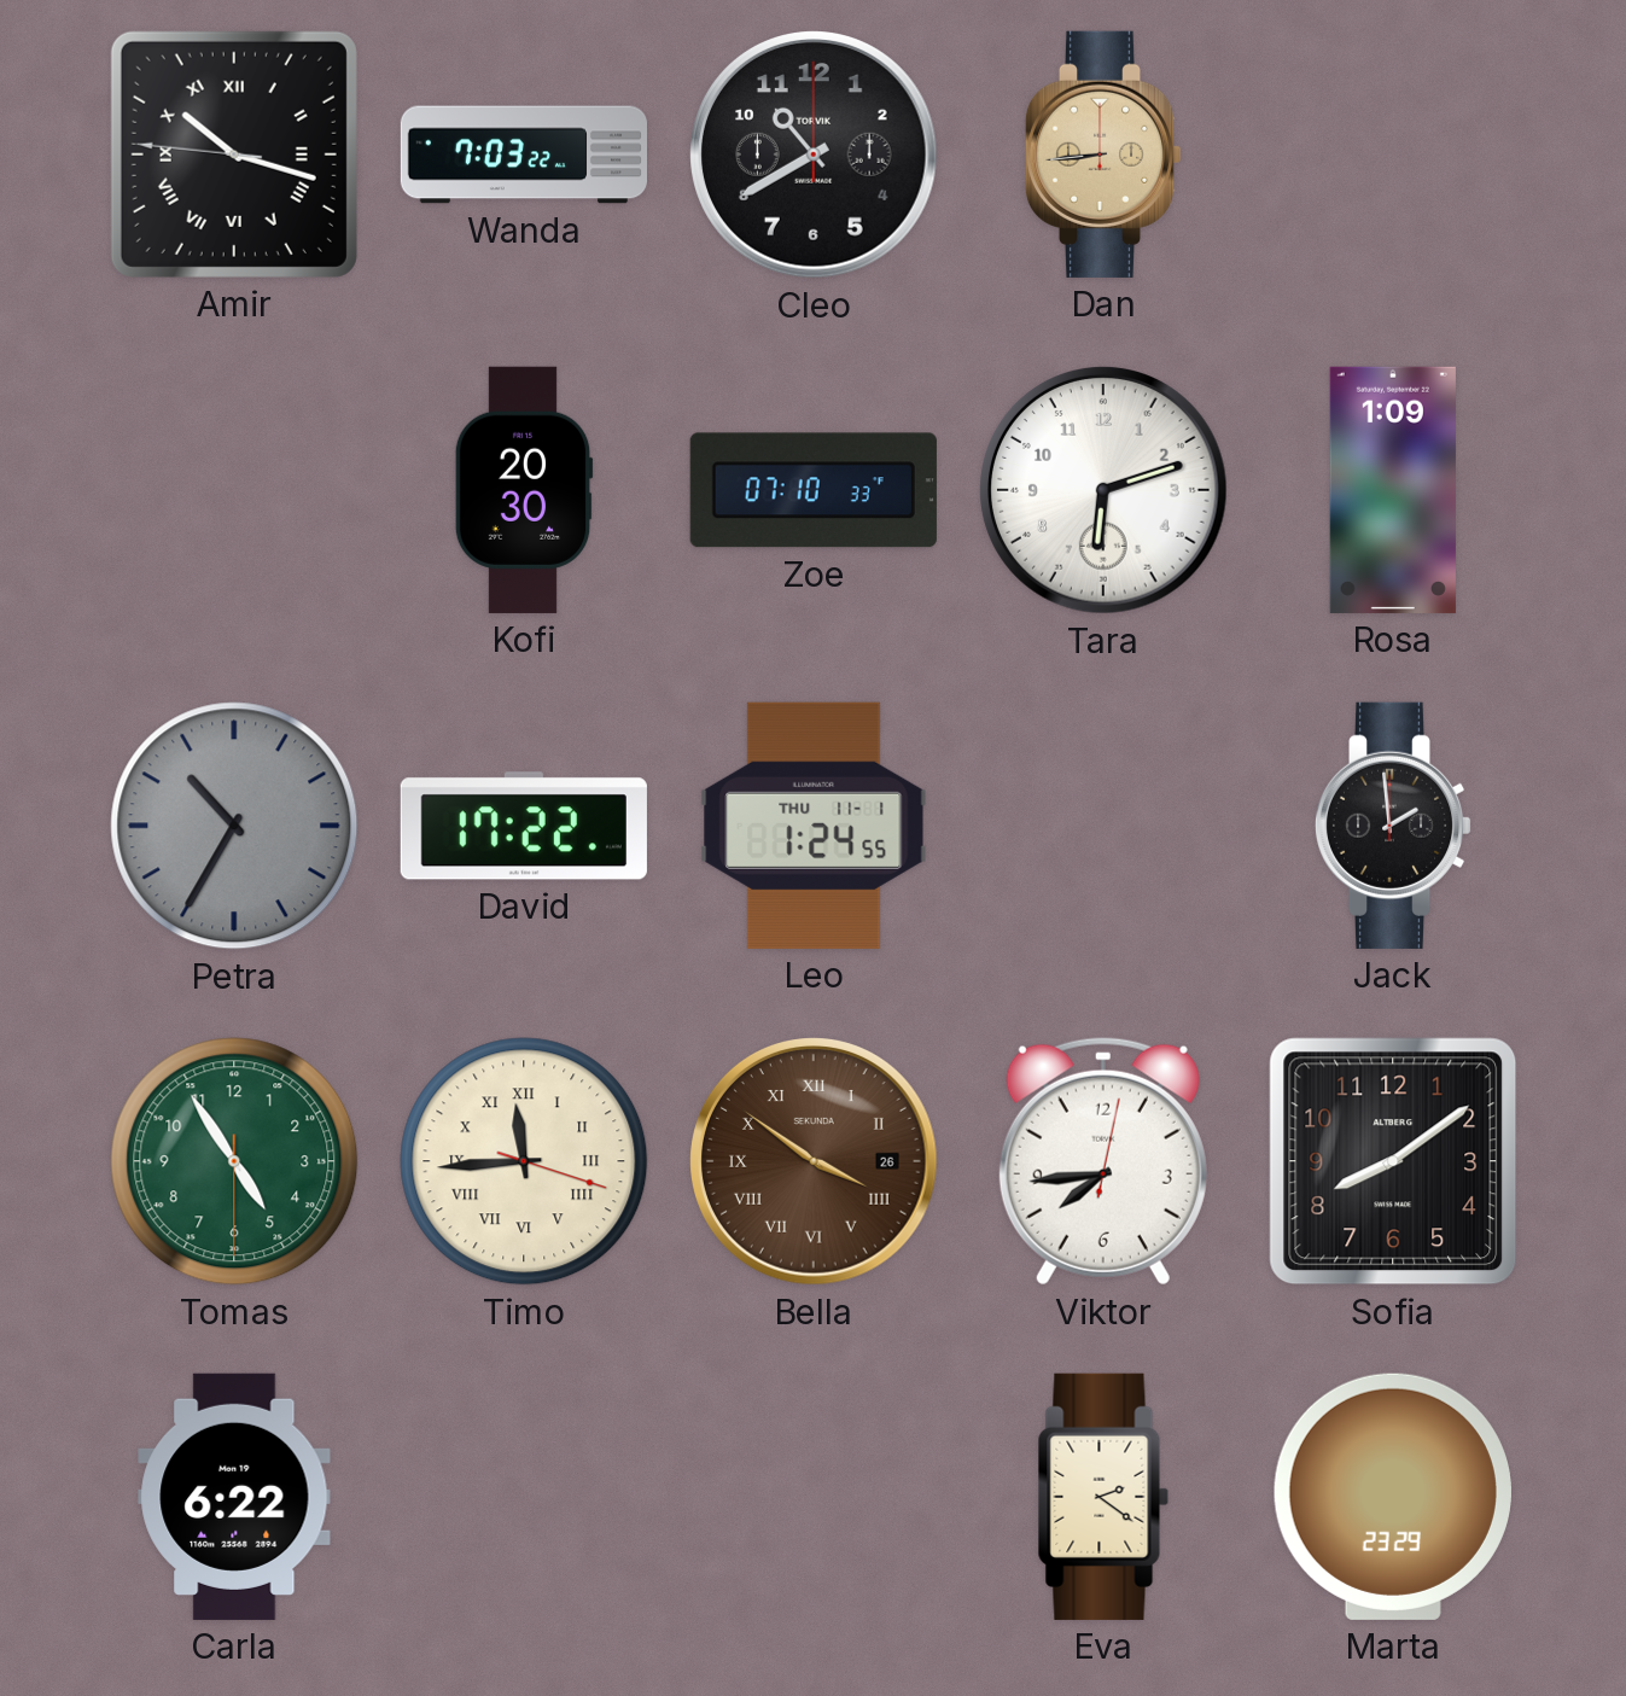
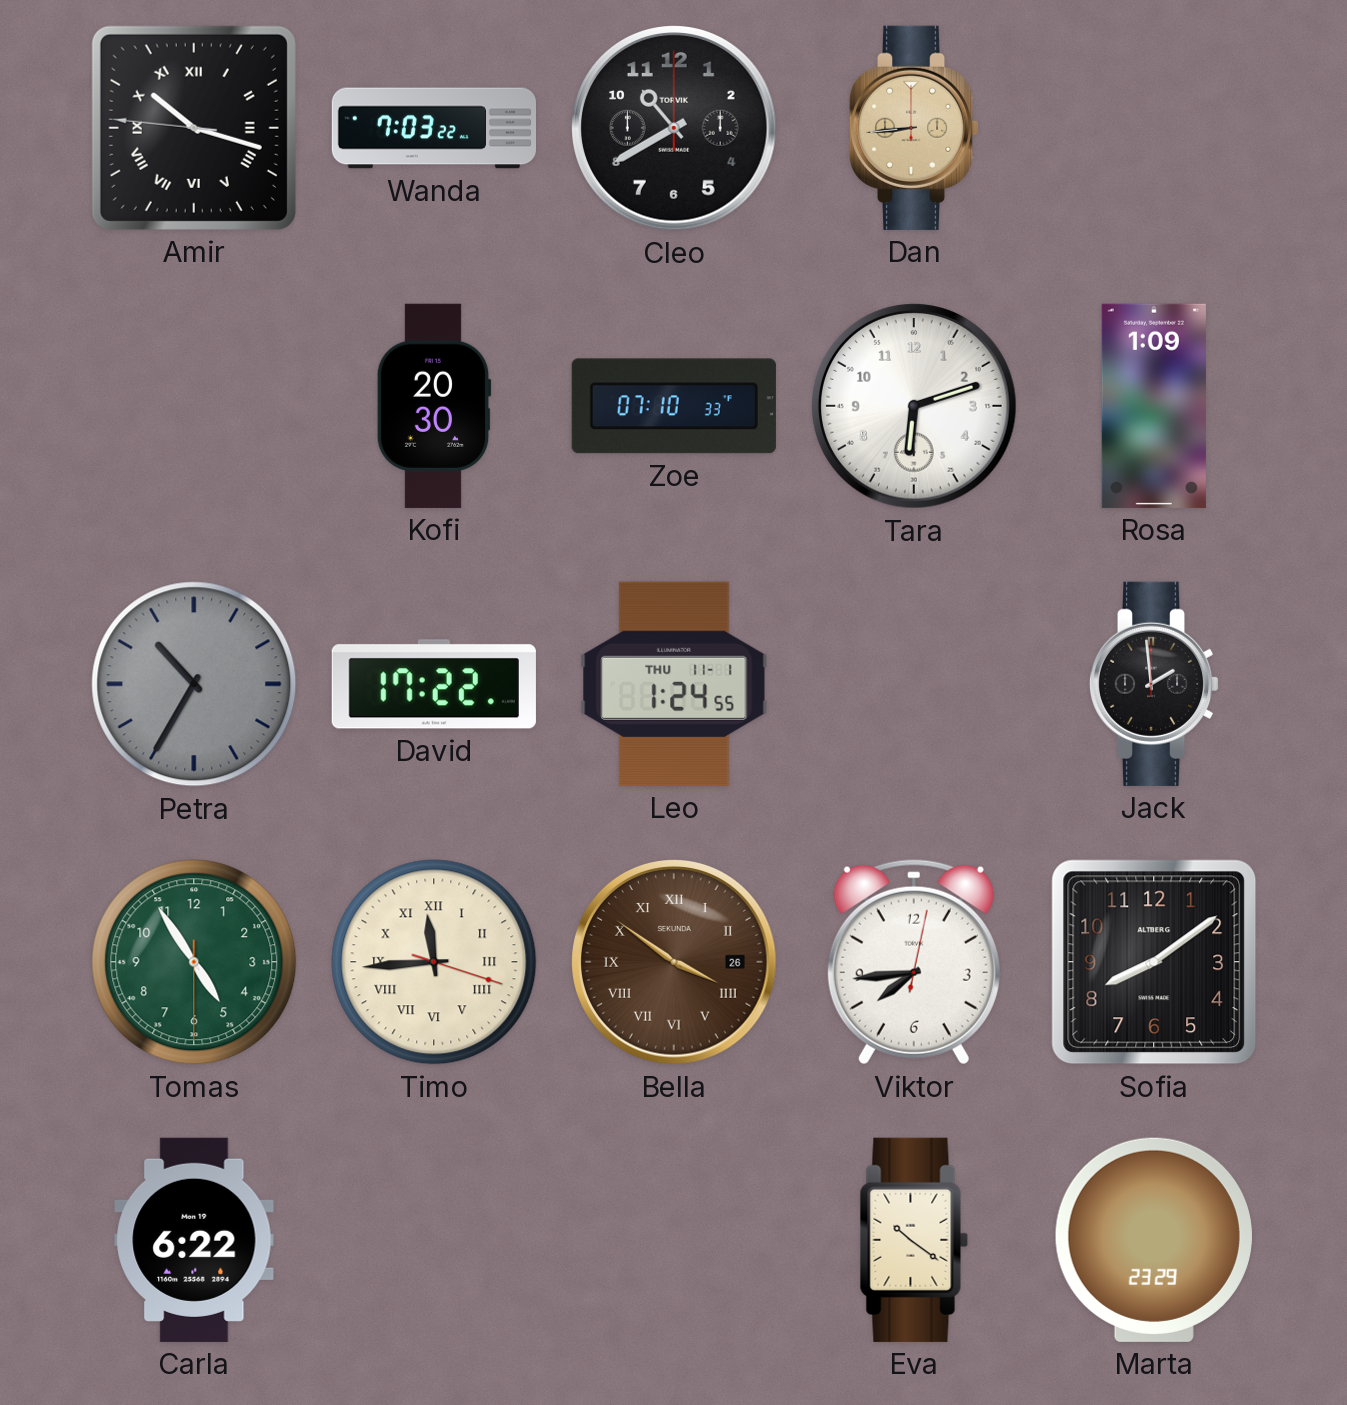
Eva: 2:21 -> 10:21
